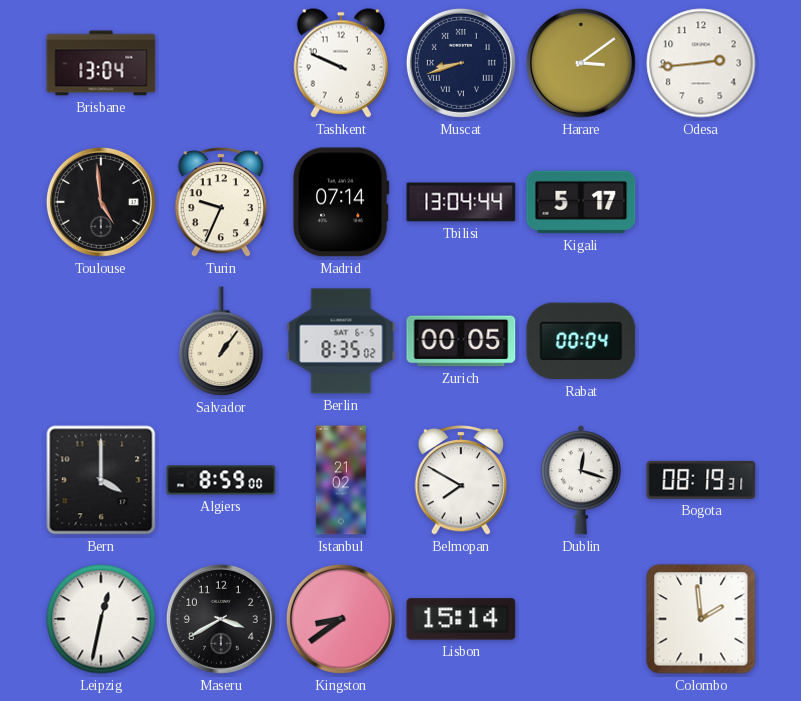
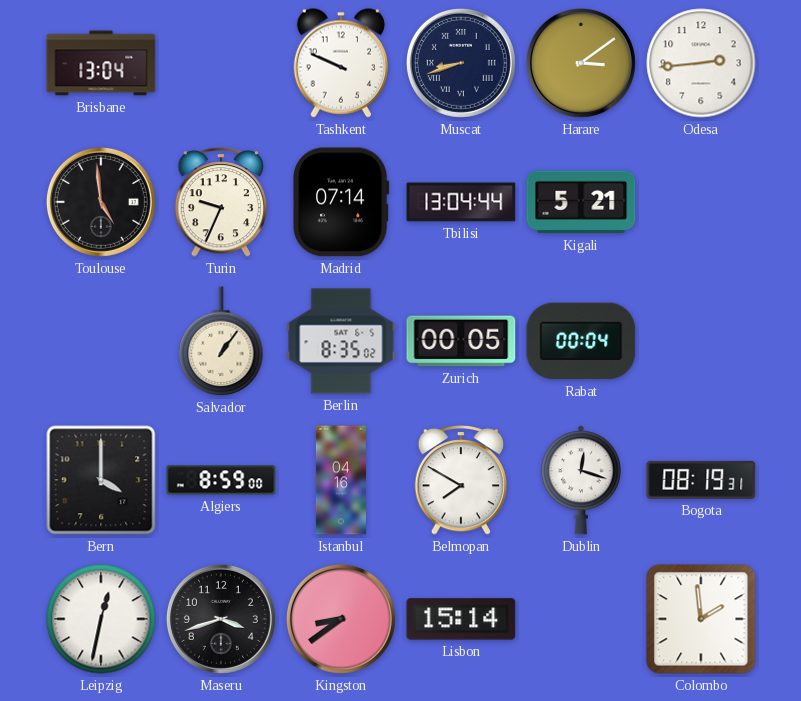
Kigali: 5:17 -> 5:21
Istanbul: 21:02 -> 04:16
Maseru: 3:40 -> 3:42
